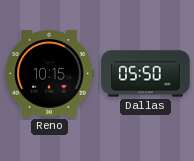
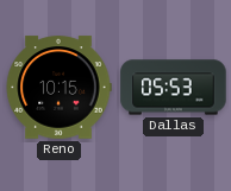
Dallas: 05:50 -> 05:53
